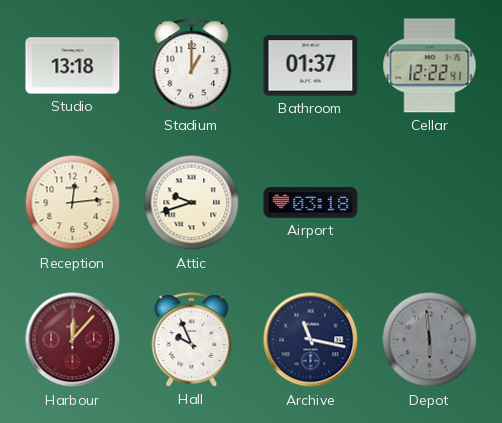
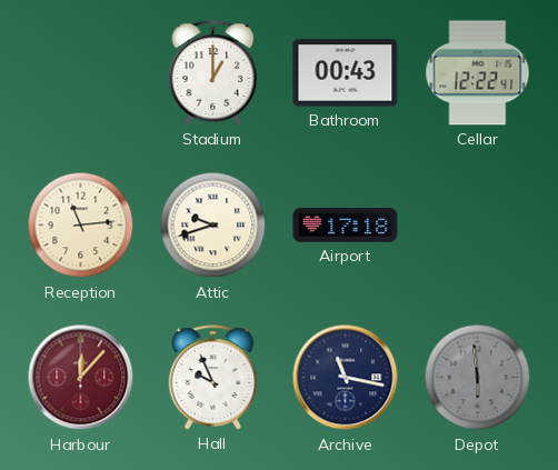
Studio: 13:18 -> none
Bathroom: 01:37 -> 00:43
Reception: 12:14 -> 11:14
Airport: 03:18 -> 17:18
